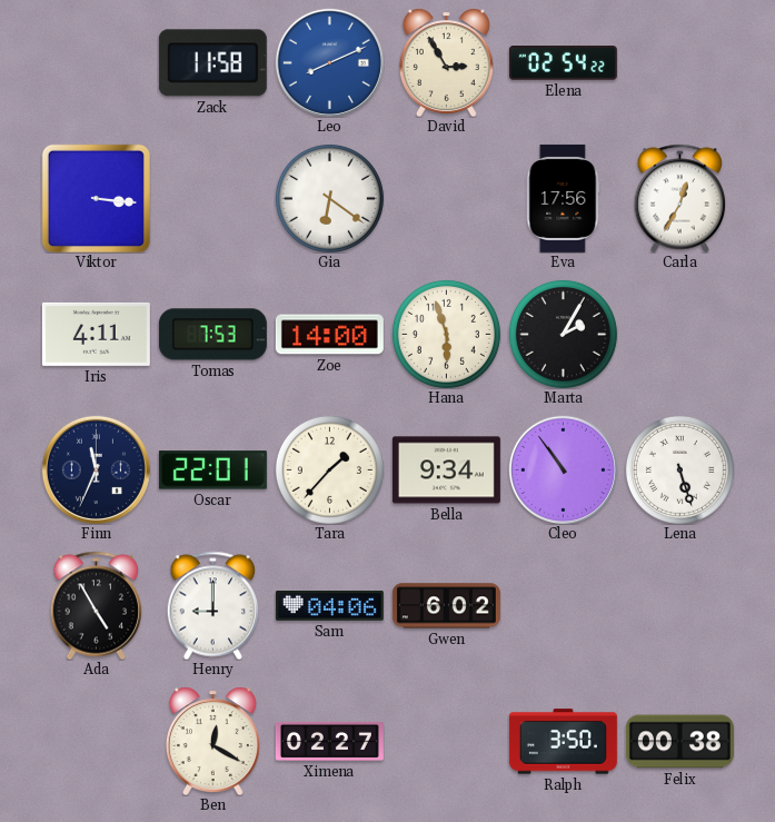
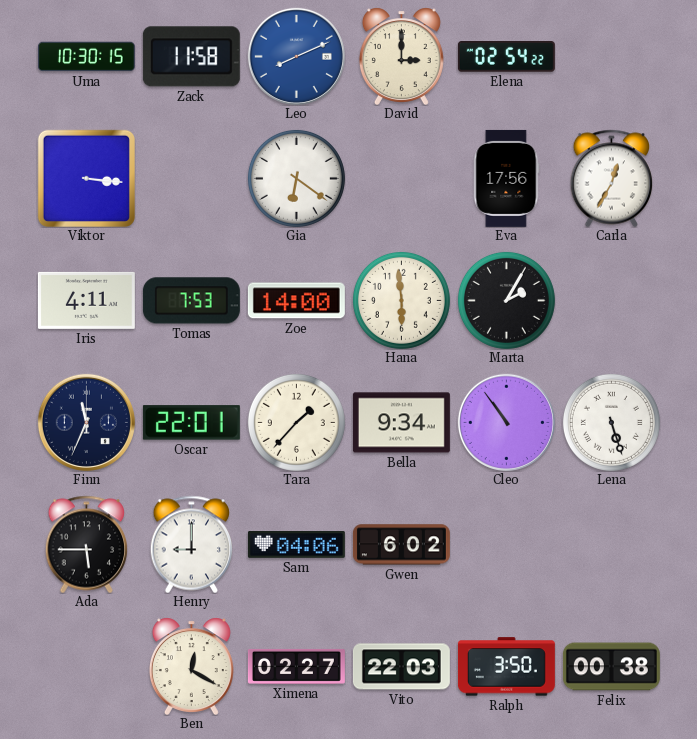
Uma: none -> 10:30
David: 2:55 -> 3:00
Hana: 5:57 -> 5:59
Ada: 4:55 -> 5:45
Vito: none -> 22:03
